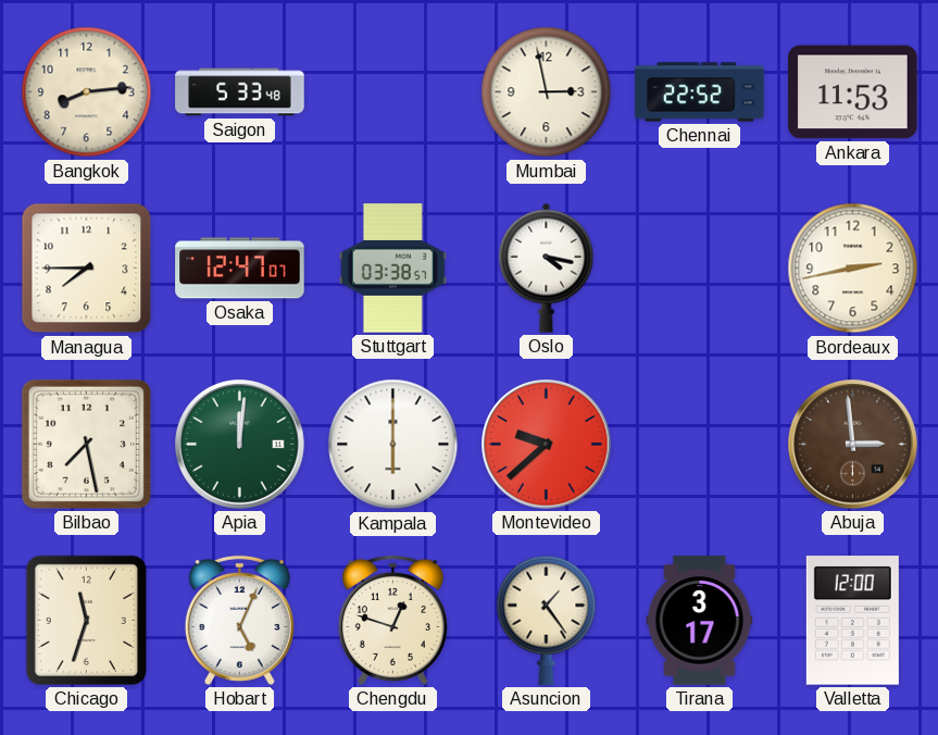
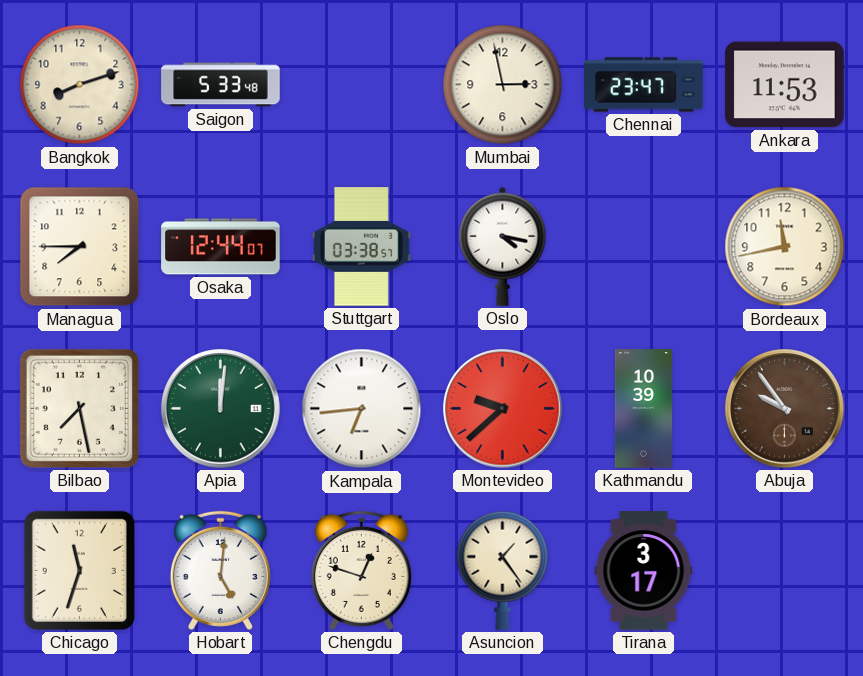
Bangkok: 8:14 -> 8:12
Chennai: 22:52 -> 23:47
Osaka: 12:47 -> 12:44
Bordeaux: 2:43 -> 11:43
Kampala: 6:00 -> 6:44
Kathmandu: none -> 10:39
Abuja: 2:59 -> 9:54
Hobart: 5:04 -> 5:01
Valletta: 12:00 -> none
